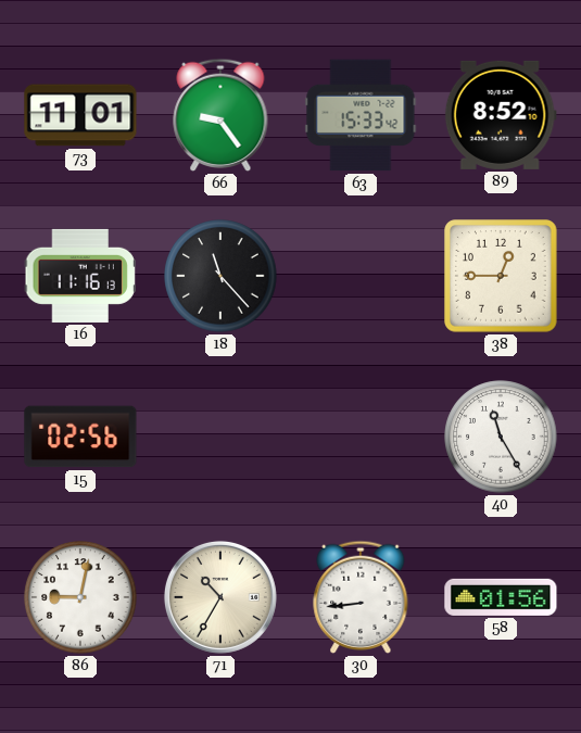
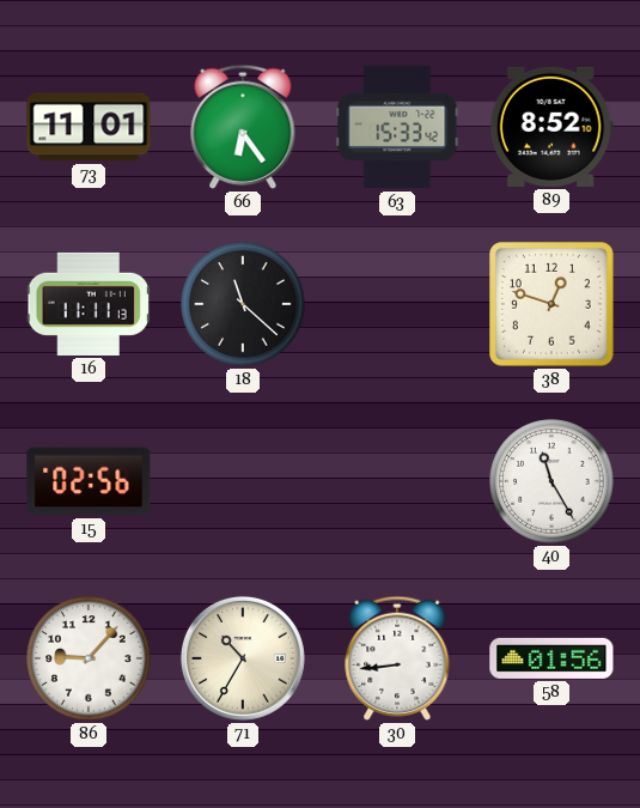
66: 9:24 -> 6:24
16: 11:16 -> 11:11
18: 11:23 -> 11:22
38: 12:45 -> 12:48
86: 9:02 -> 9:07
